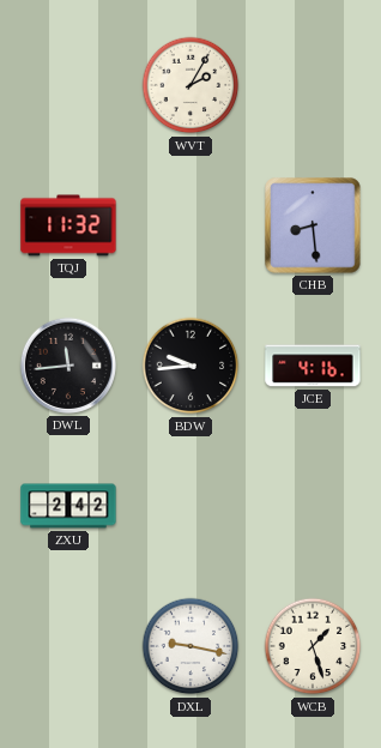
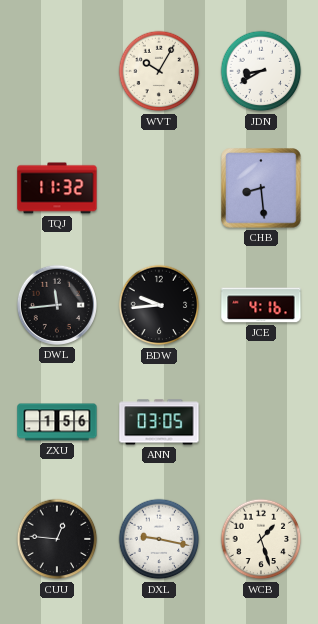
WVT: 2:05 -> 10:05
JDN: none -> 8:40
ZXU: 2:42 -> 1:56
ANN: none -> 03:05
CUU: none -> 12:46
